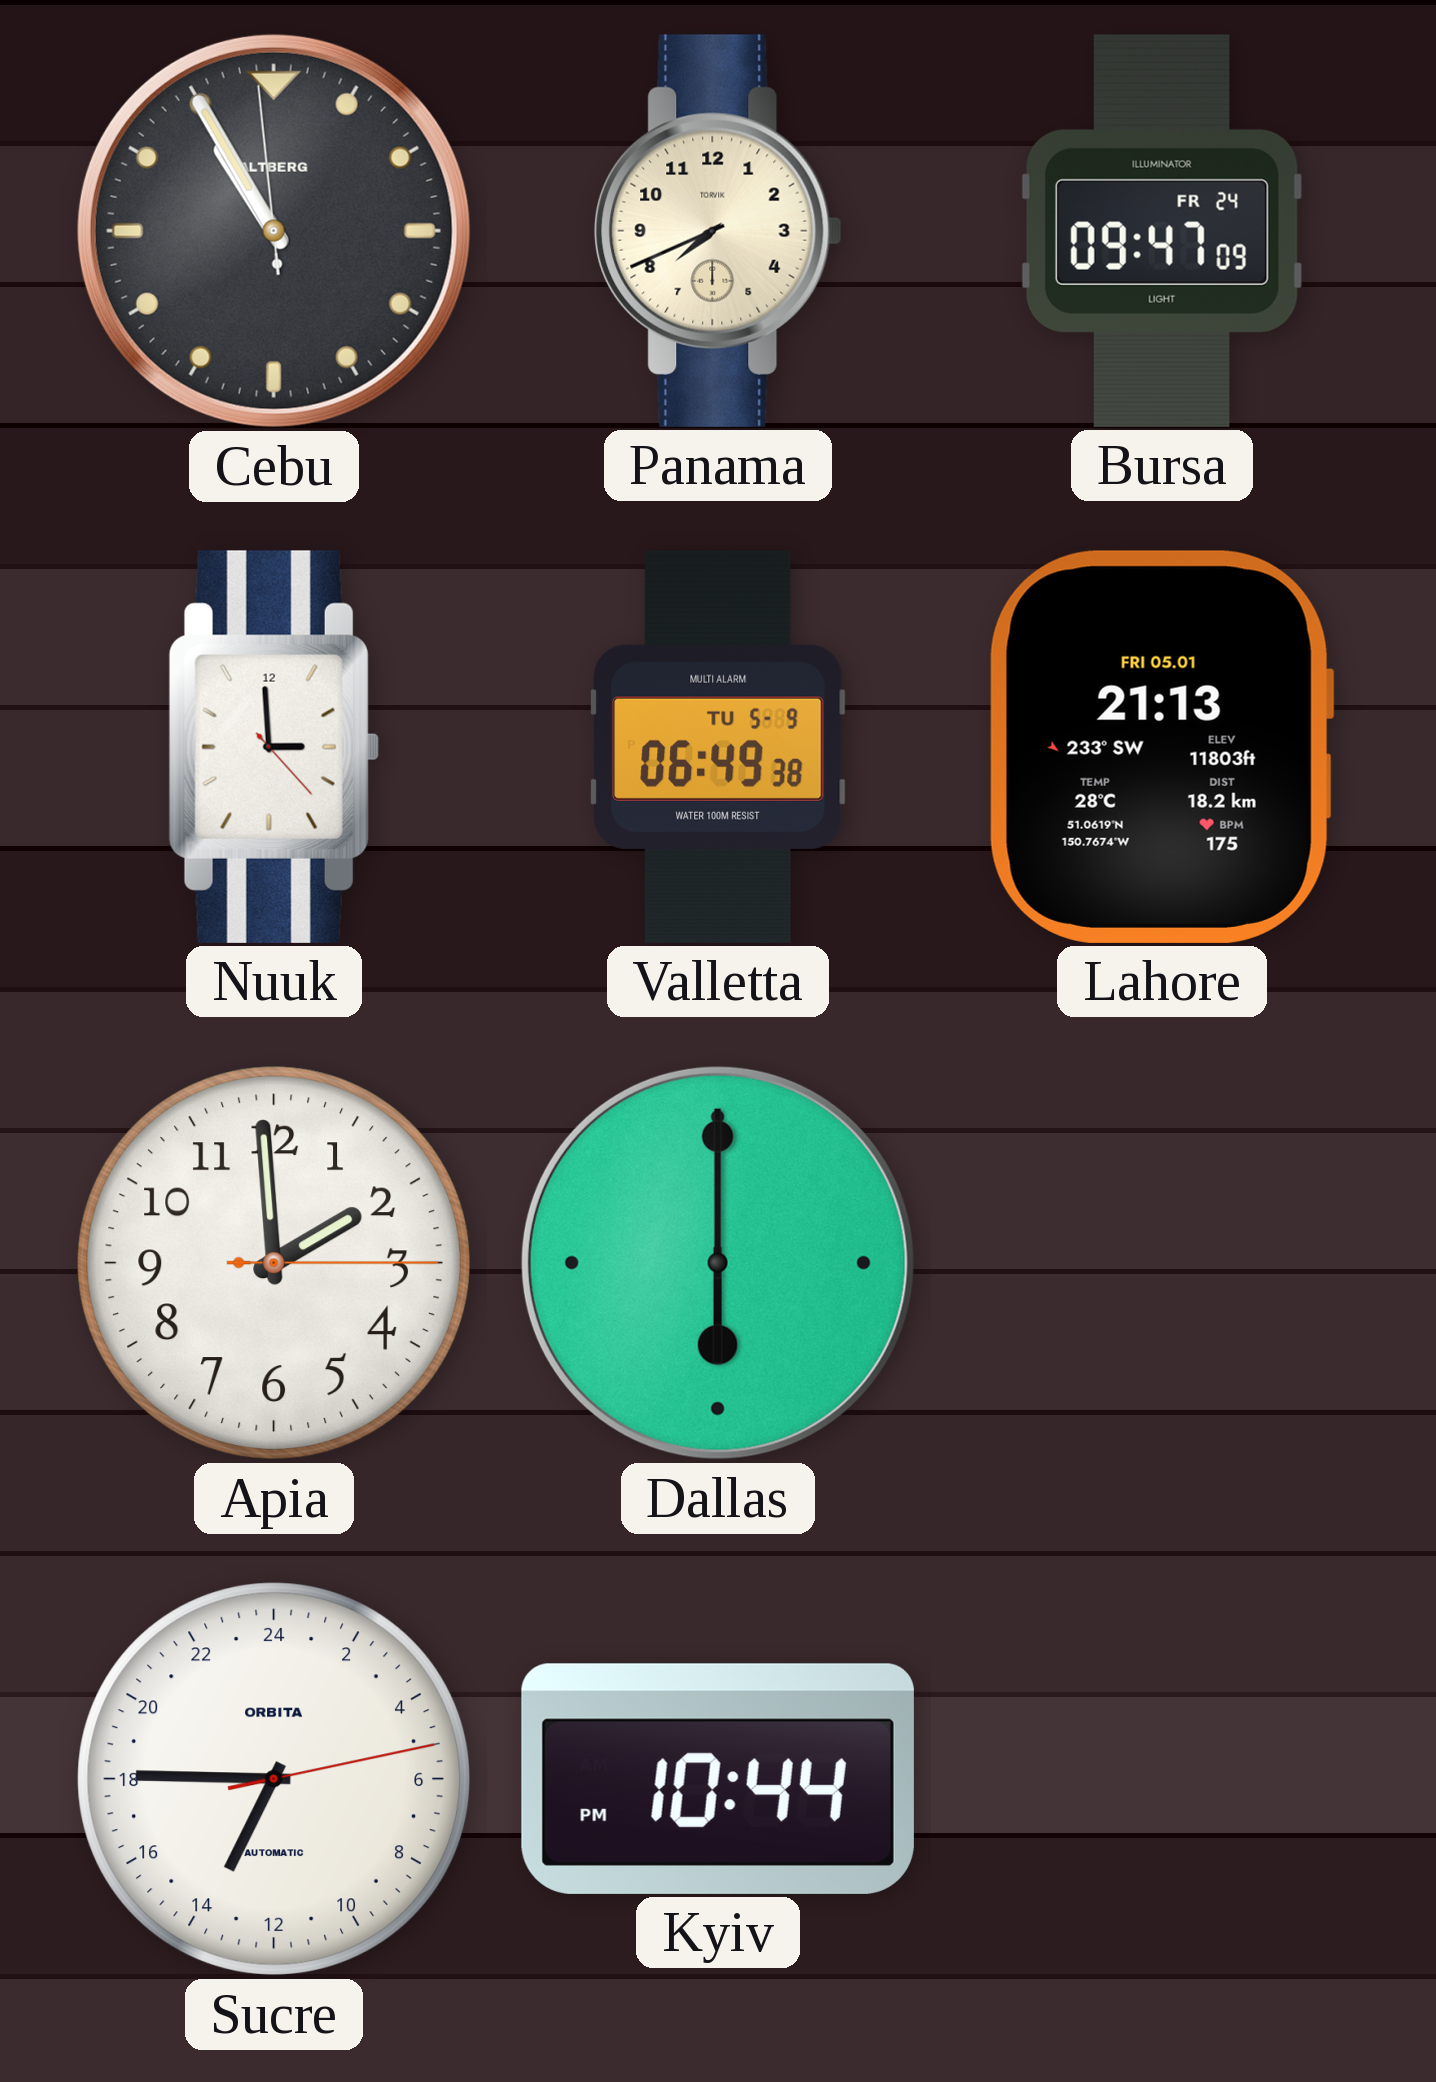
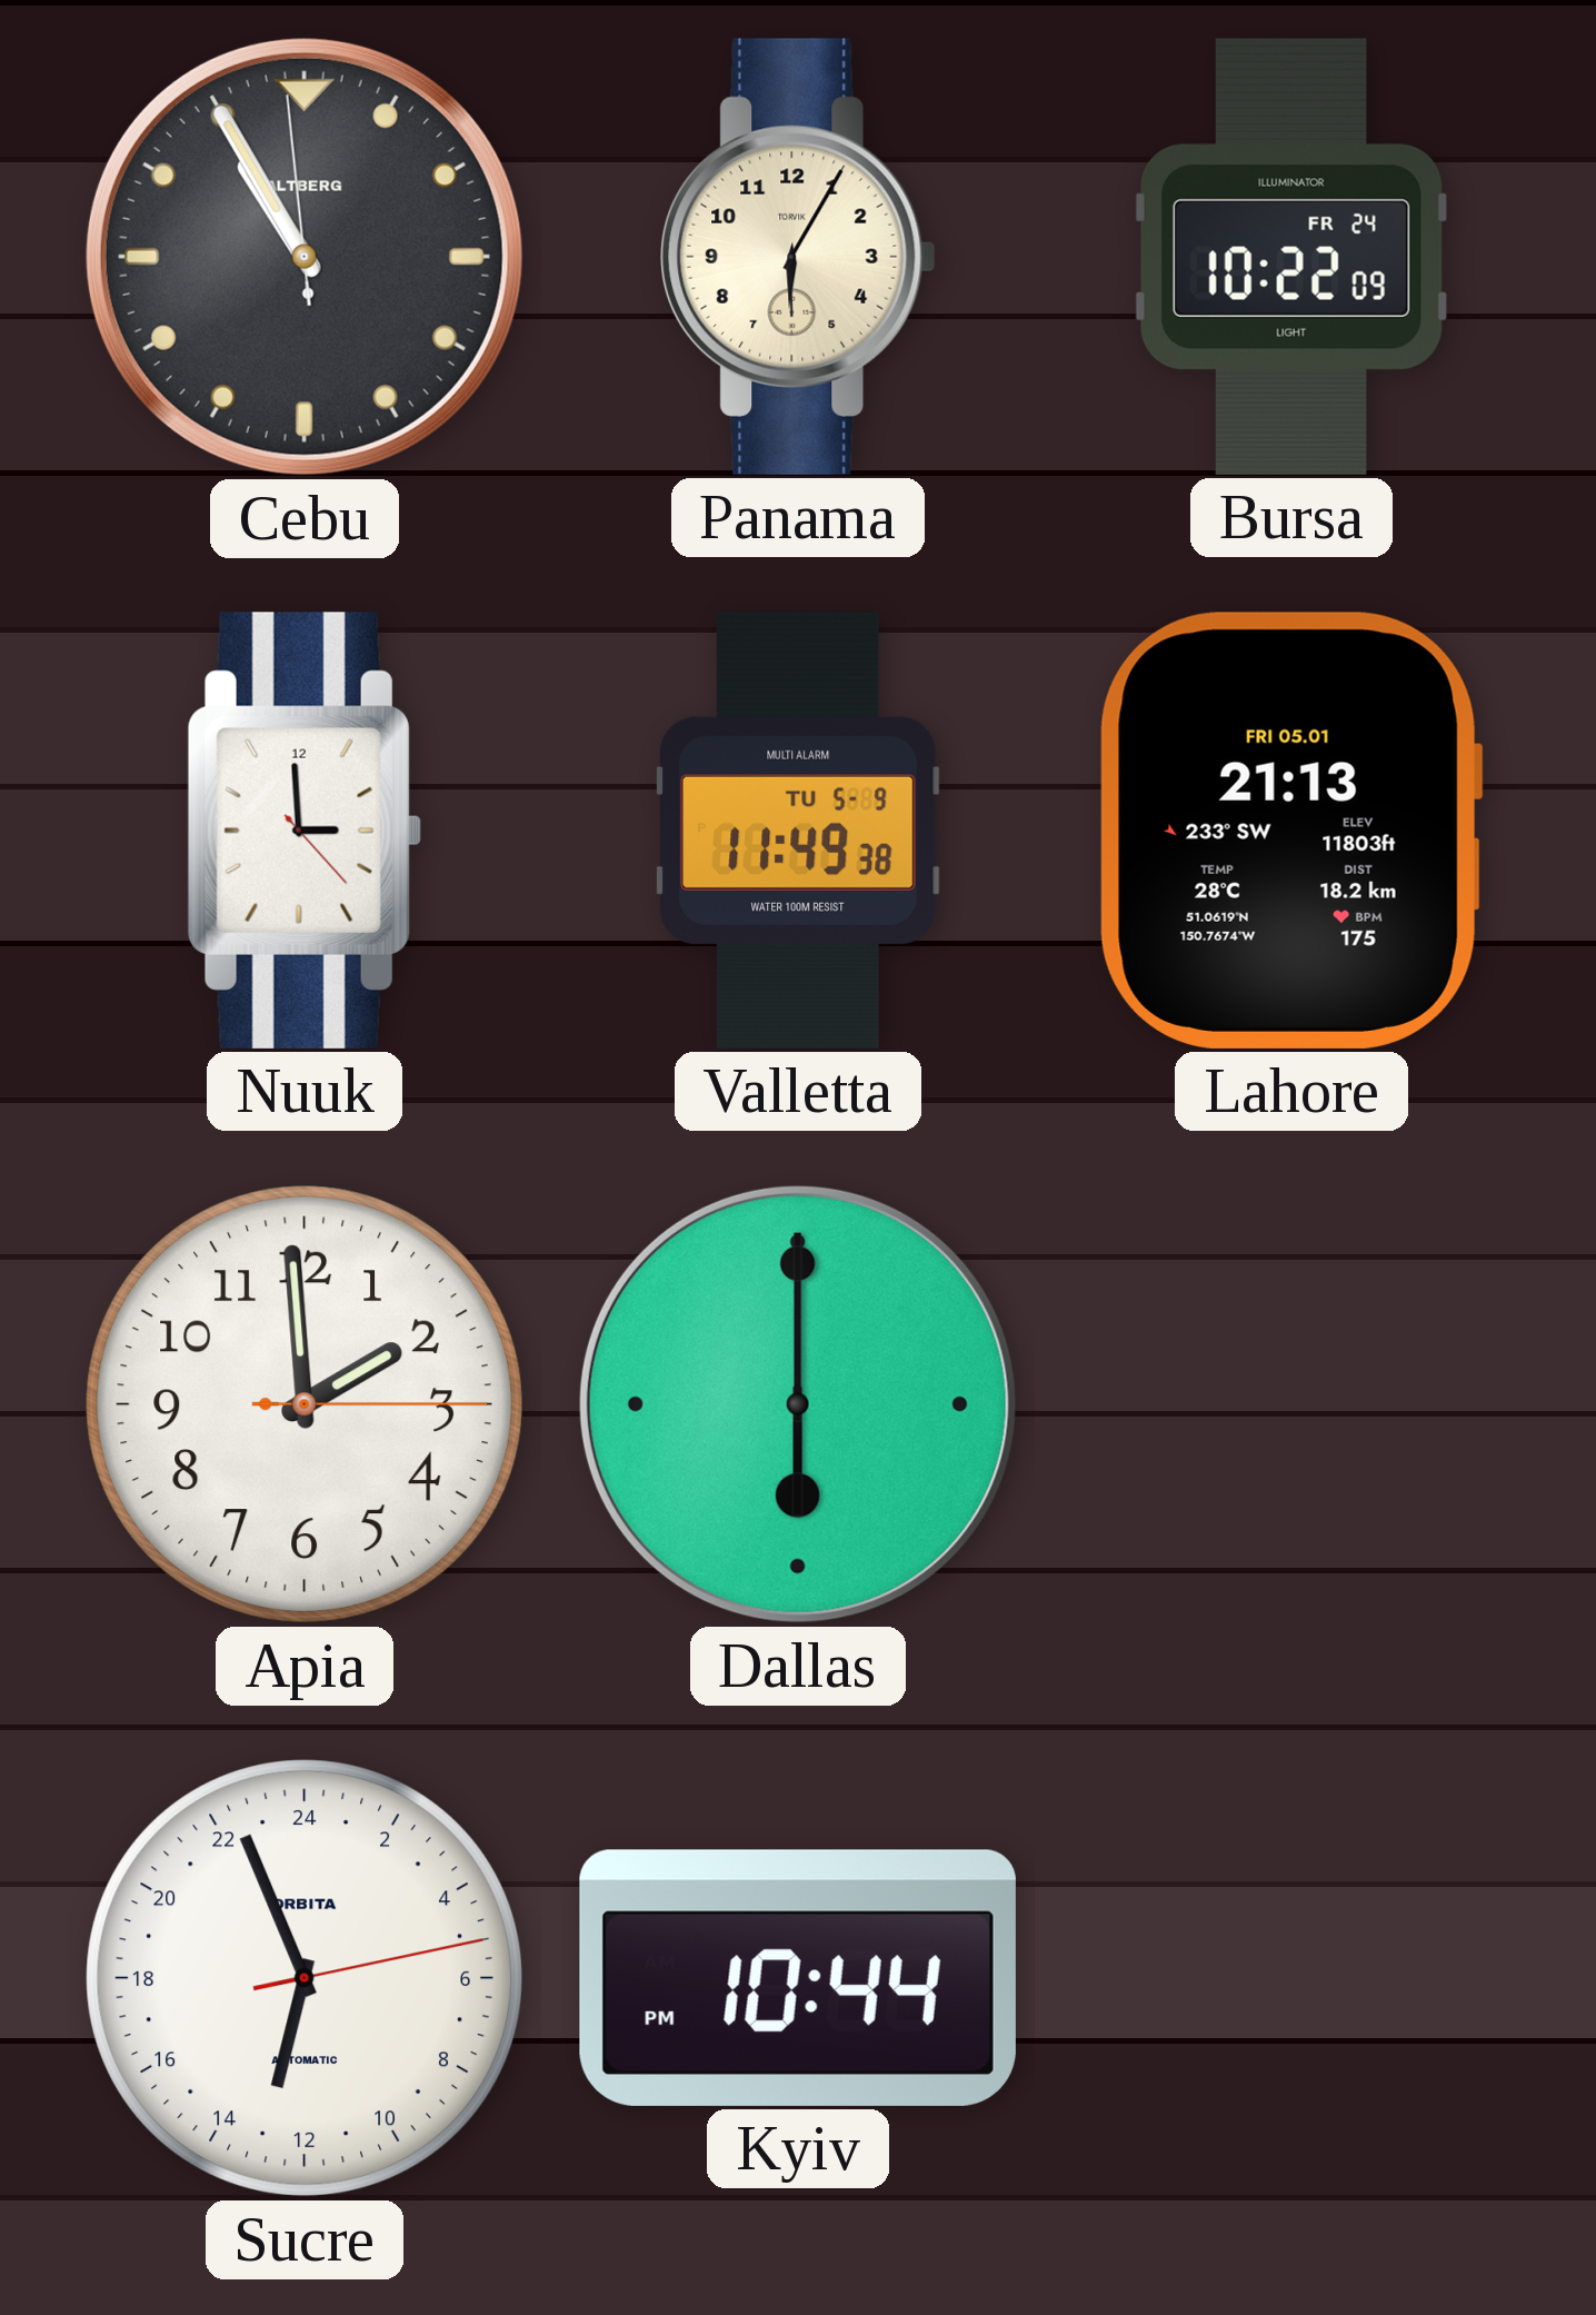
Panama: 7:41 -> 6:05
Bursa: 09:47 -> 10:22
Valletta: 06:49 -> 11:49
Sucre: 13:45 -> 12:56
